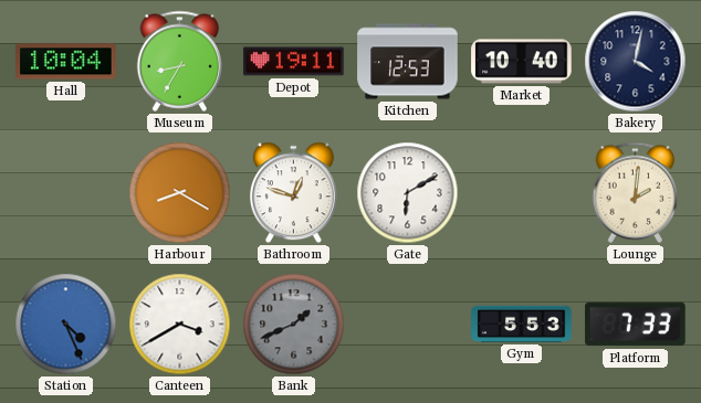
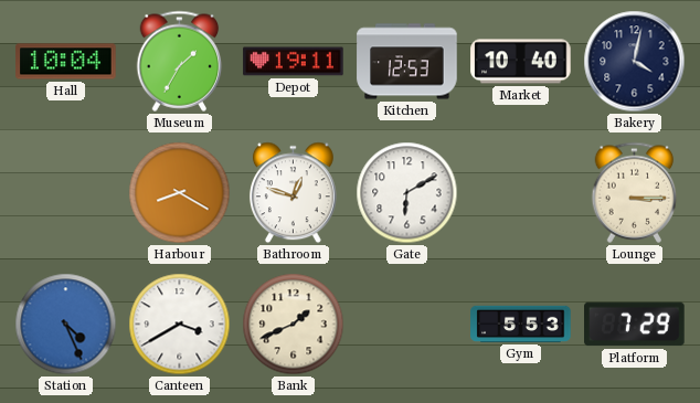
Museum: 8:35 -> 1:35
Lounge: 2:01 -> 3:15
Bank dial: grey -> cream
Platform: 7:33 -> 7:29
